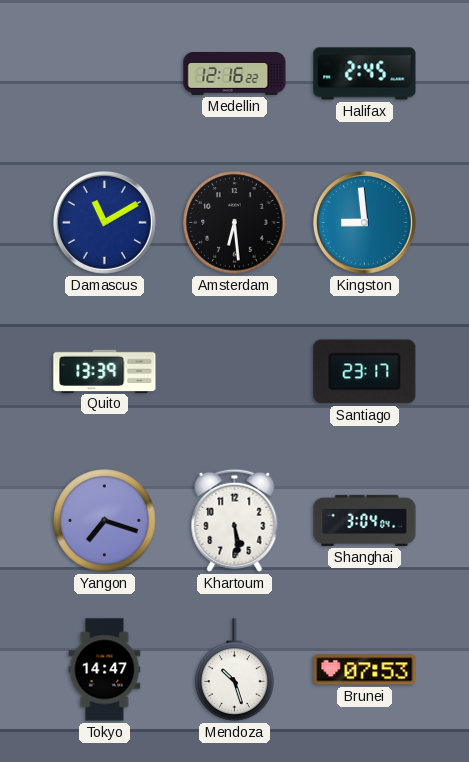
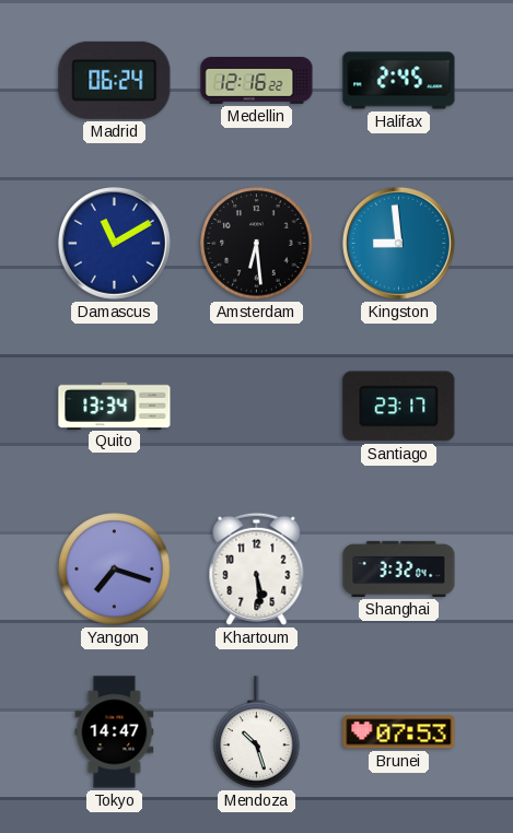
Madrid: none -> 06:24
Quito: 13:39 -> 13:34
Shanghai: 3:04 -> 3:32
